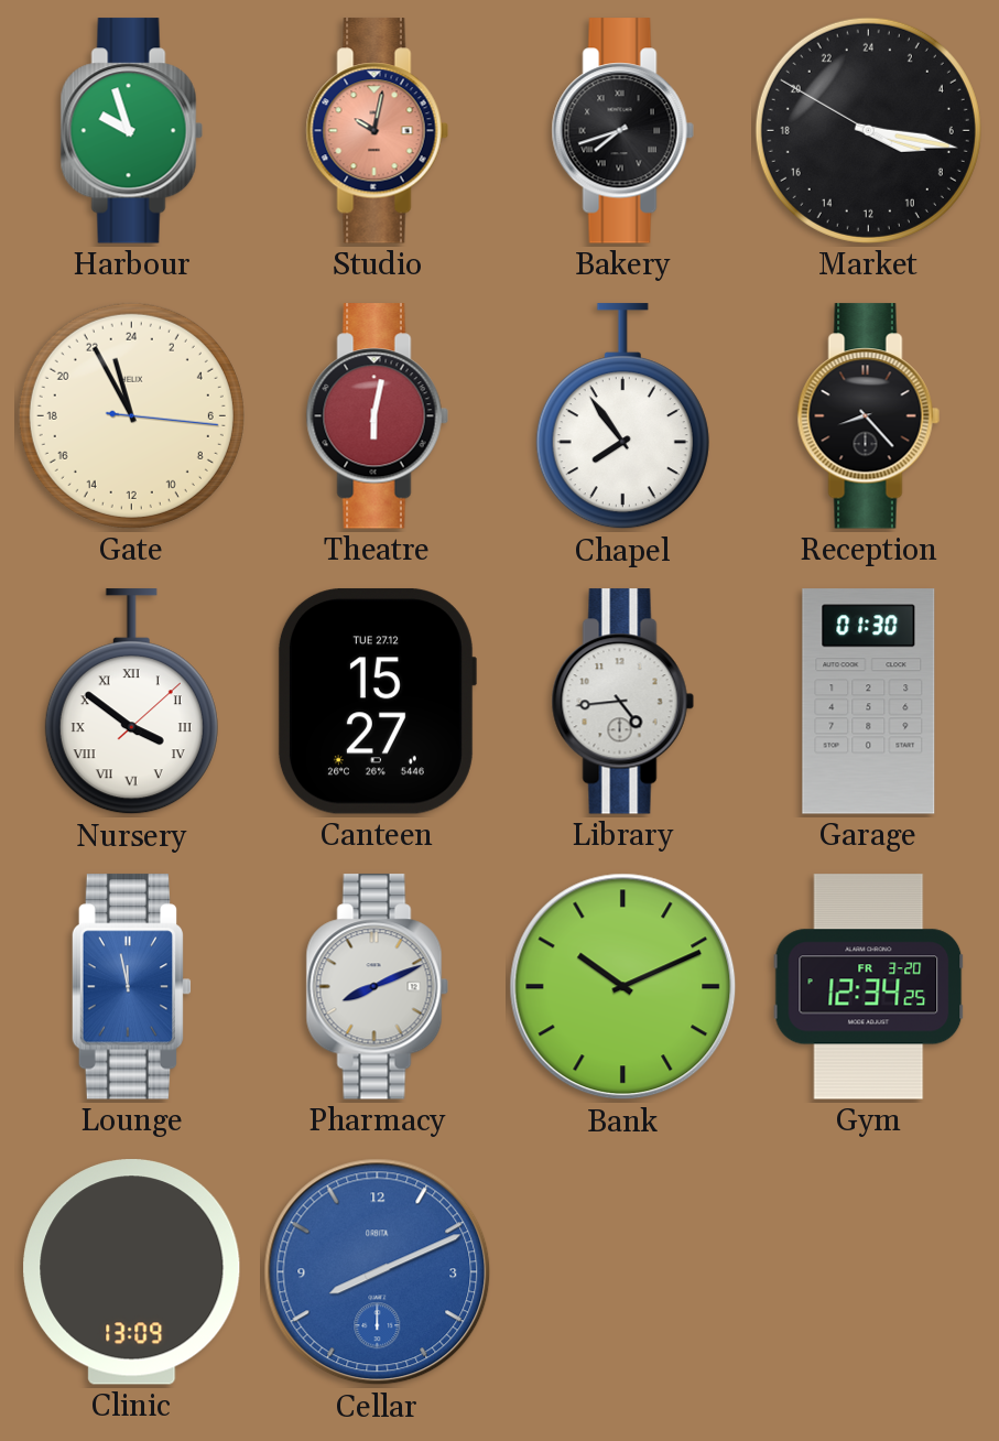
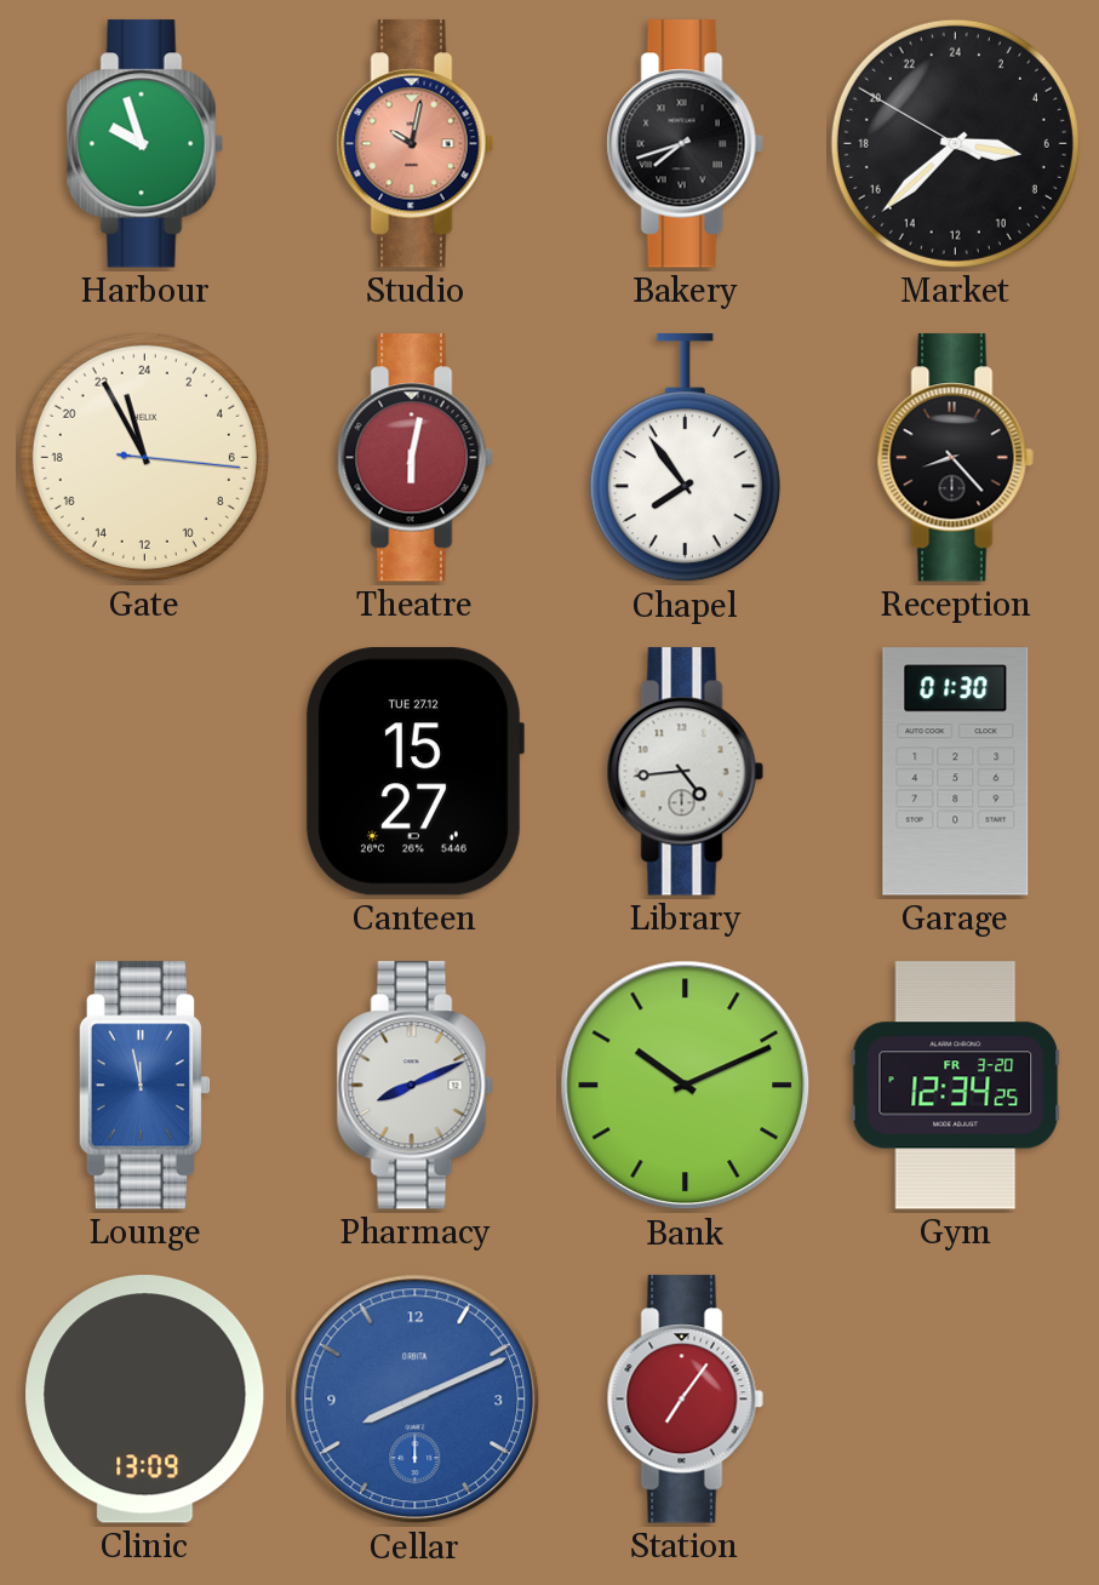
Market: 7:16 -> 6:37
Nursery: 3:51 -> none
Station: none -> 7:06
